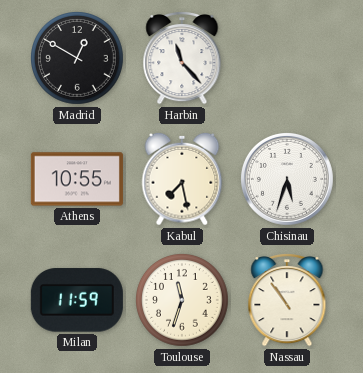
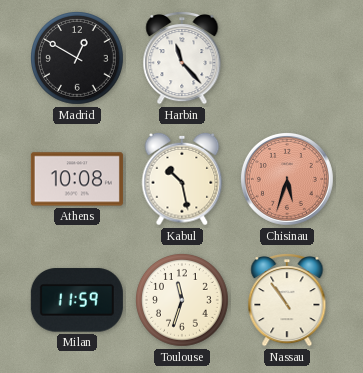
Athens: 10:55 -> 10:08
Kabul: 7:28 -> 10:28
Chisinau dial: white -> salmon
